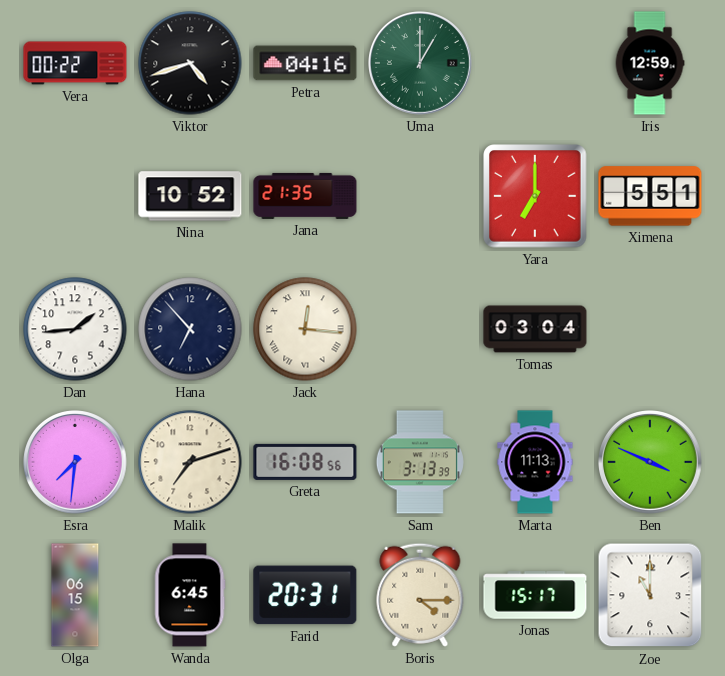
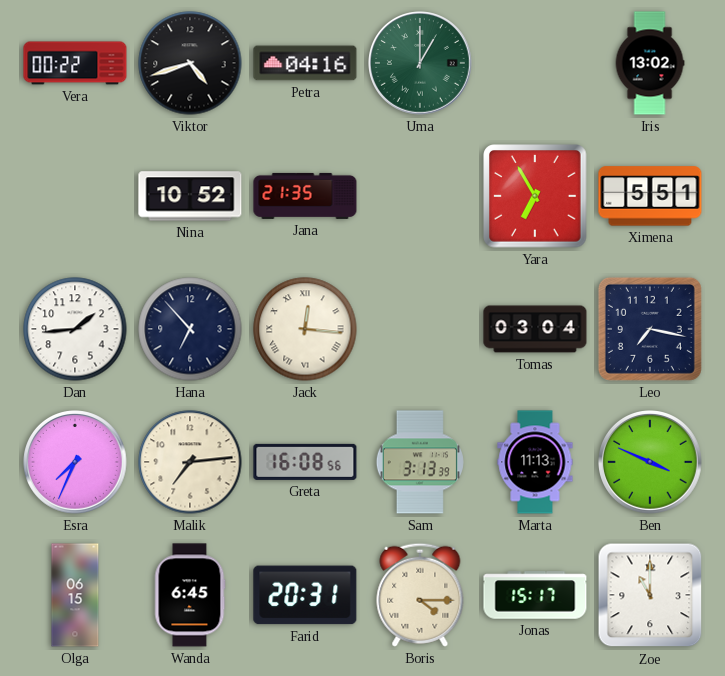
Iris: 12:59 -> 13:02
Yara: 7:00 -> 6:55
Leo: none -> 7:17
Esra: 7:31 -> 7:34
Malik: 7:12 -> 7:14
